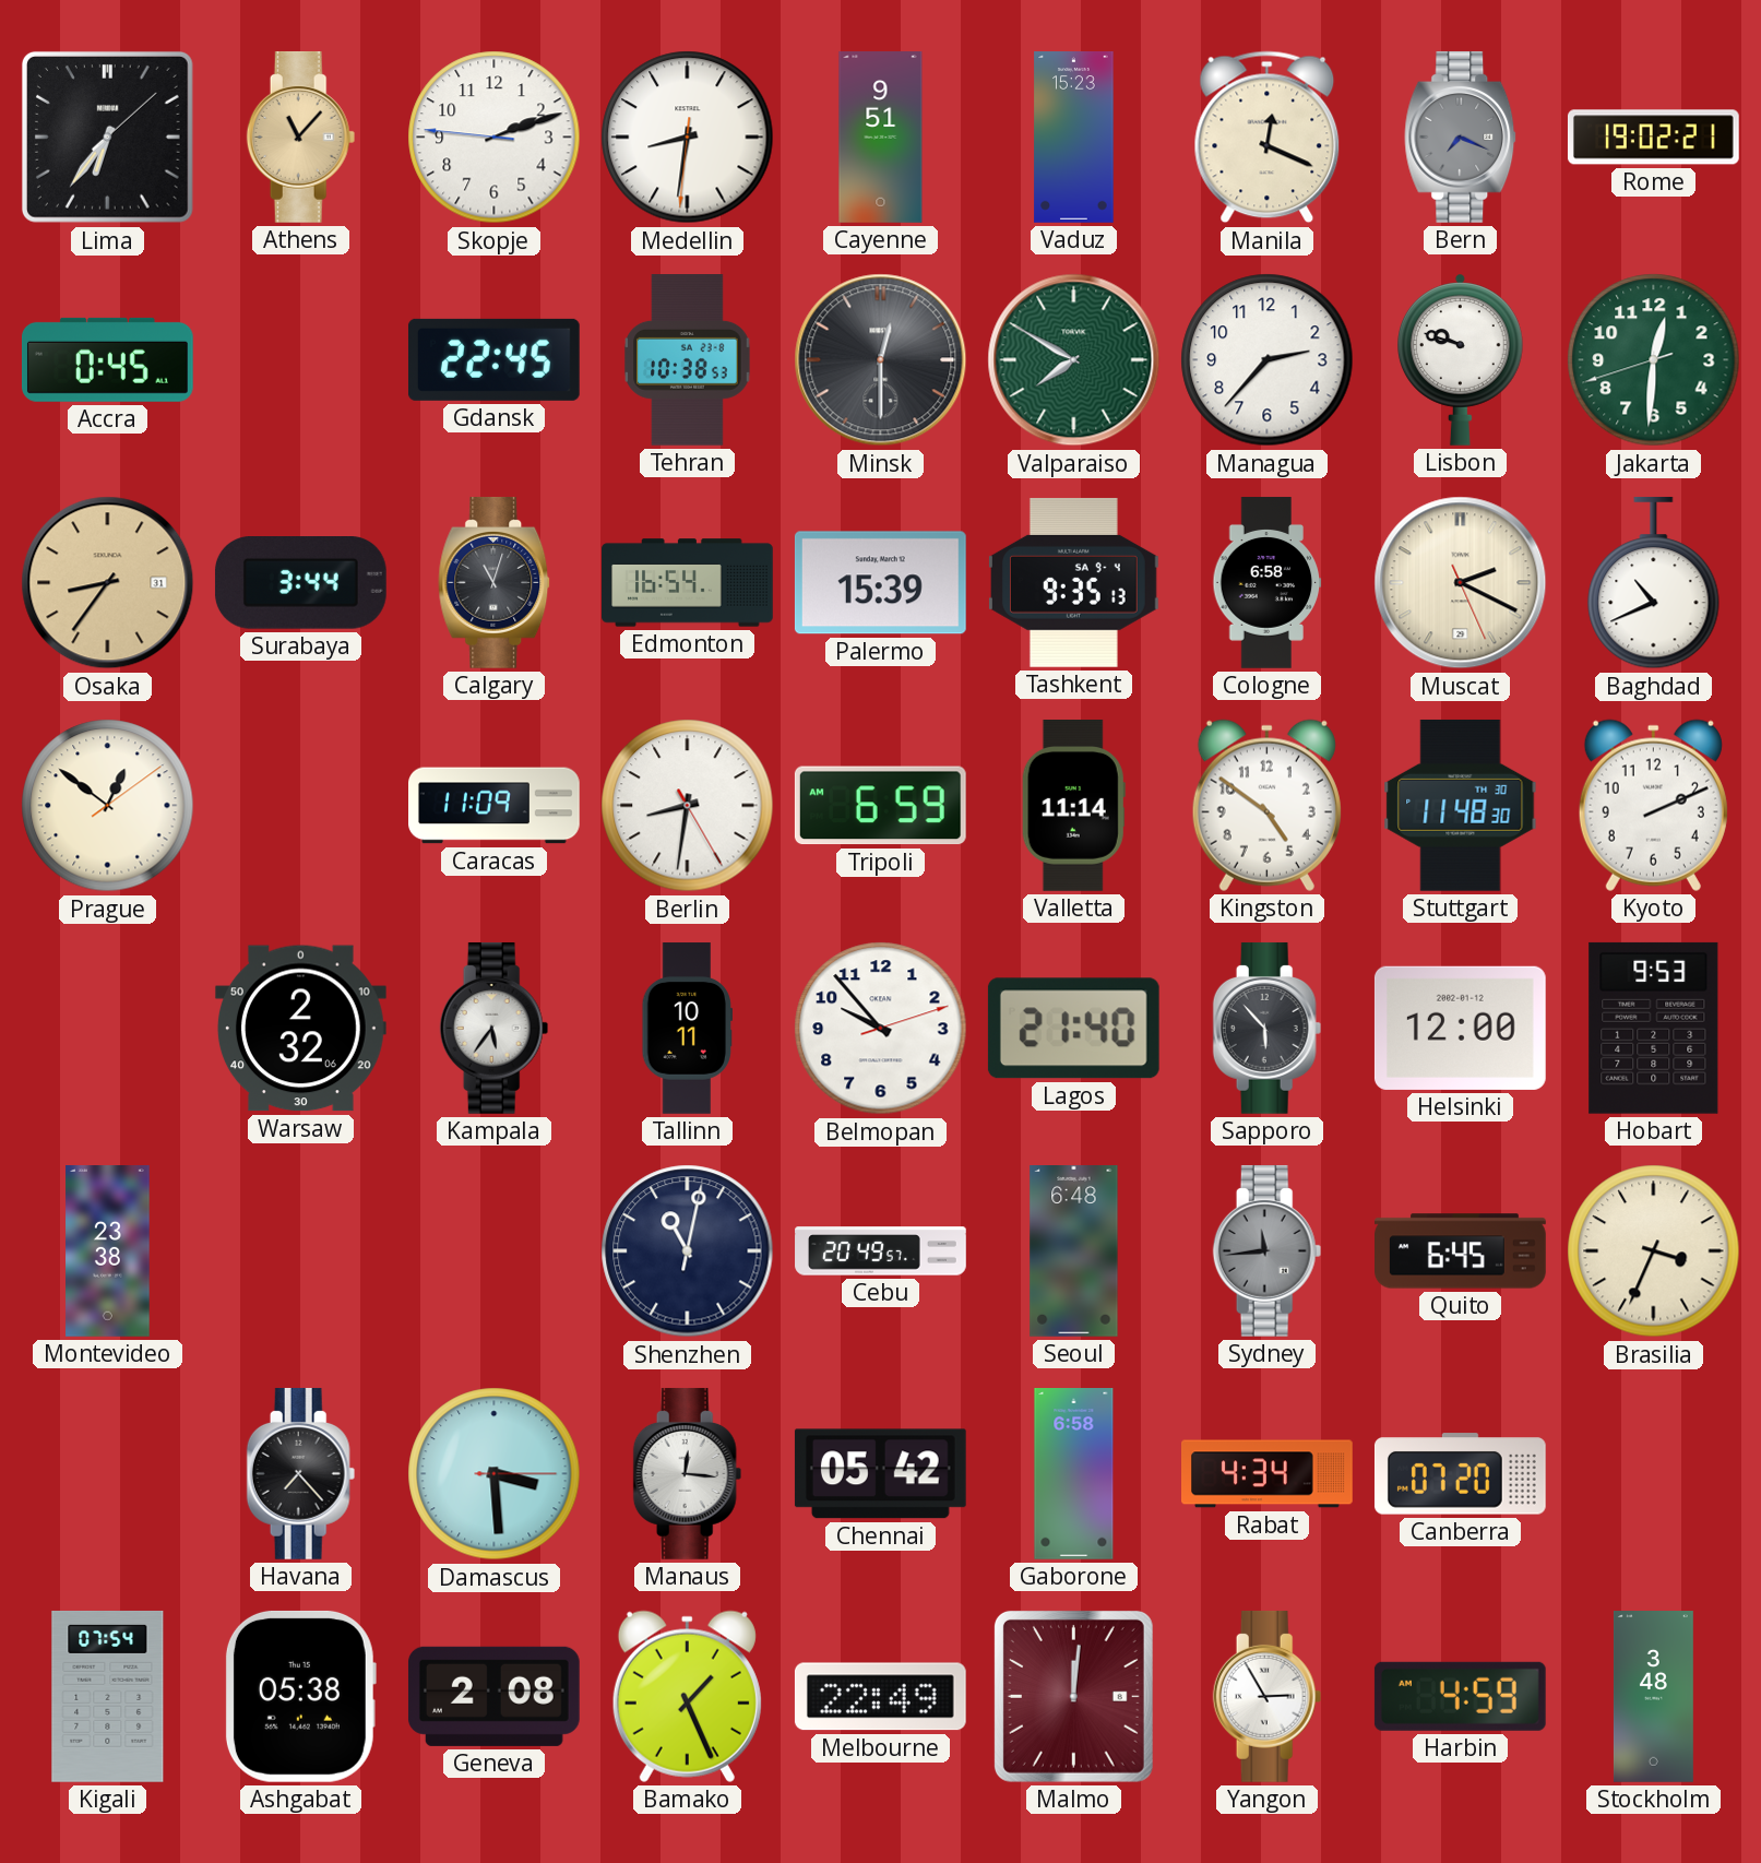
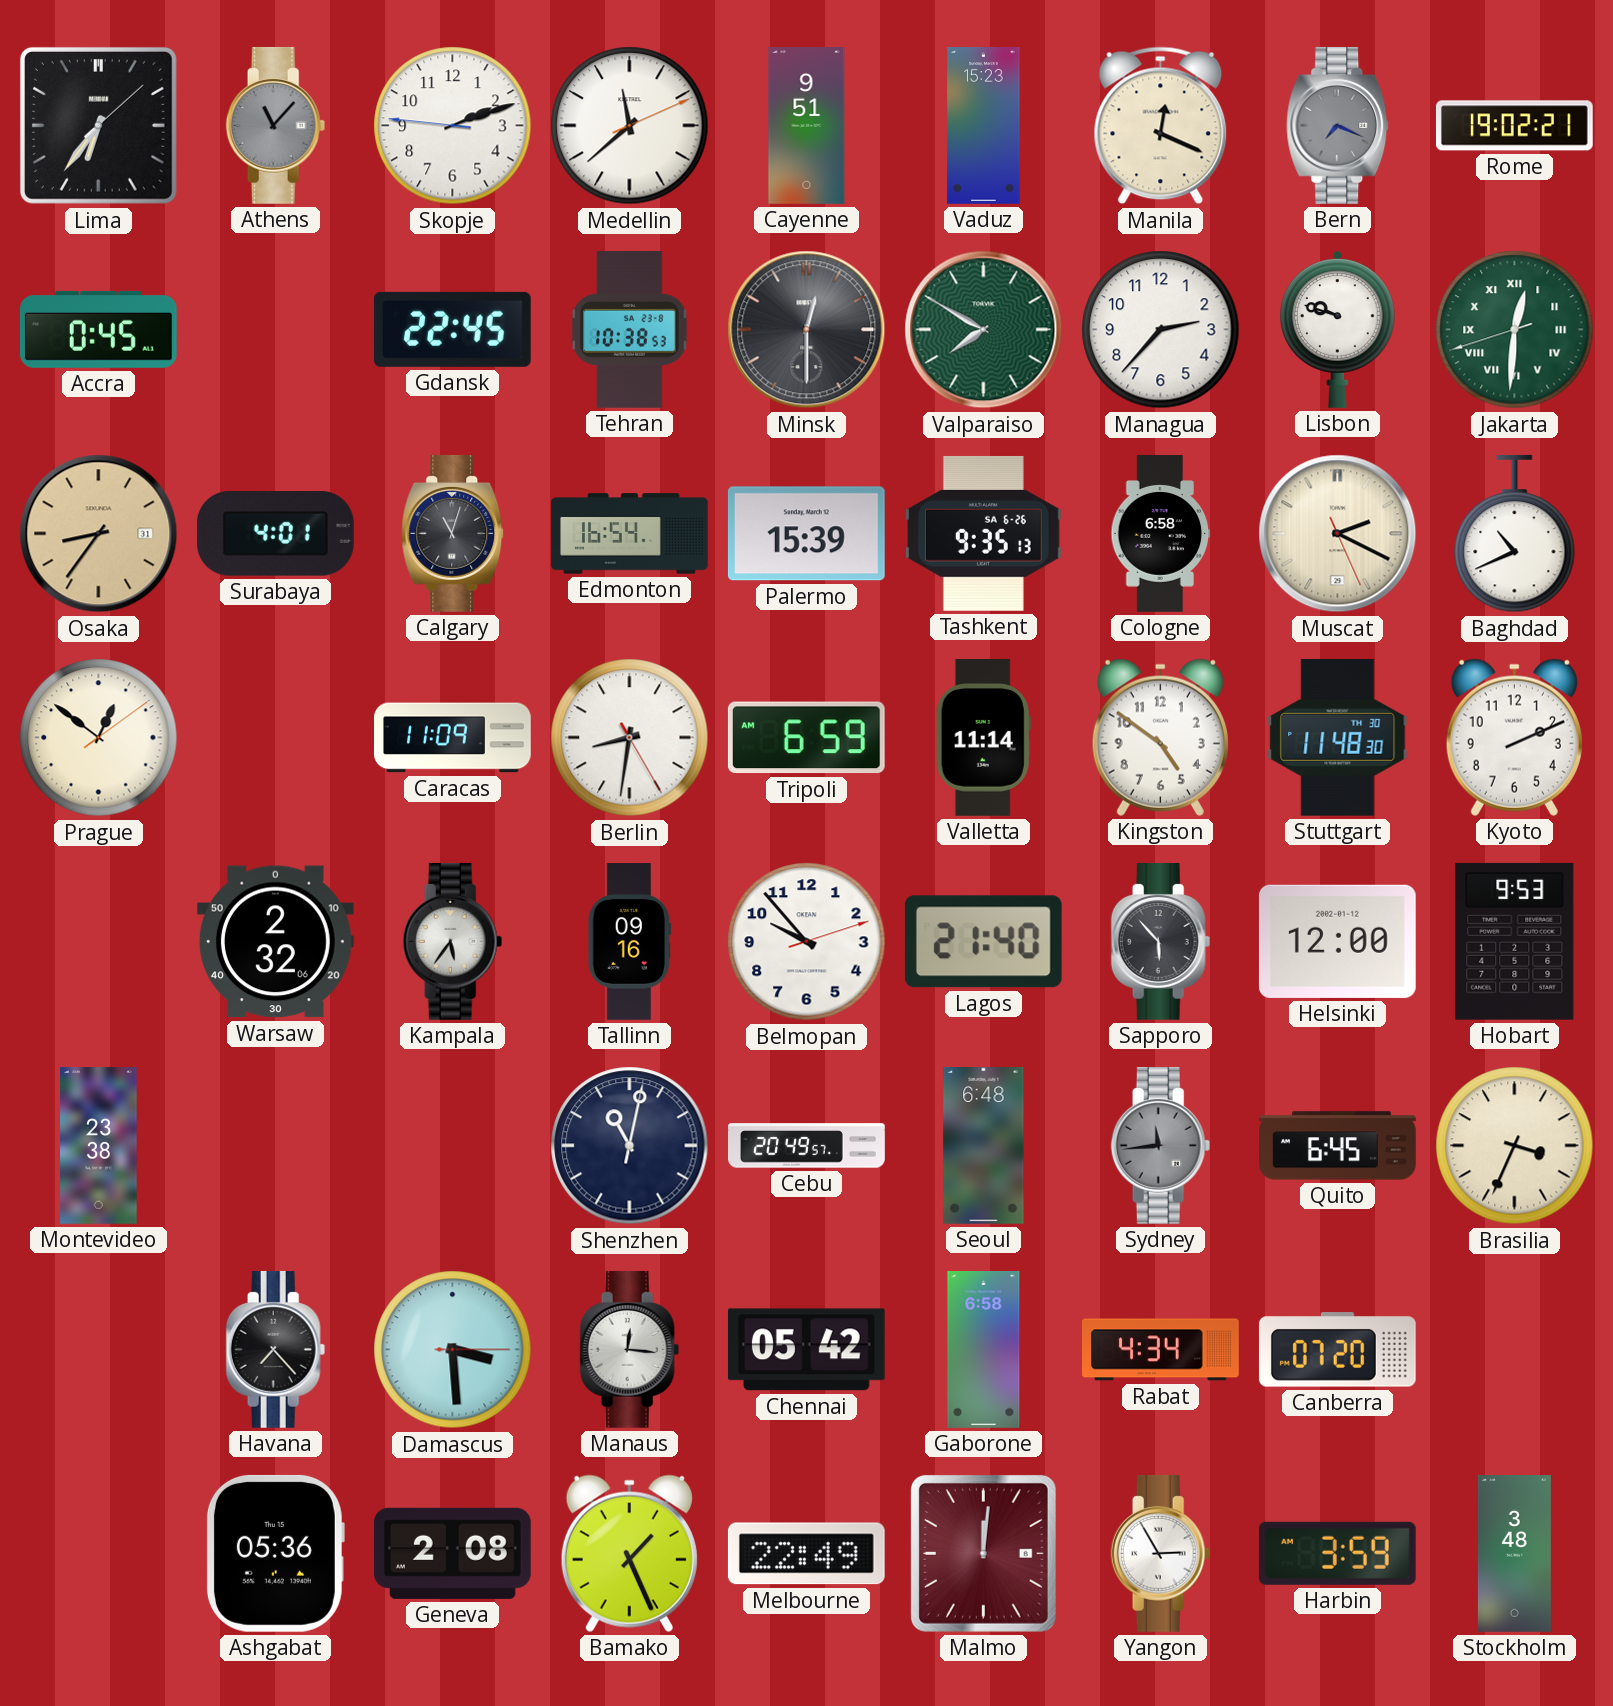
Athens dial: champagne -> grey
Medellin: 8:31 -> 11:38
Jakarta numerals: Arabic -> Roman
Surabaya: 3:44 -> 4:01
Tashkent date: SA 9-4 -> SA 6-26
Tallinn: 10:11 -> 09:16
Kigali: 07:54 -> none
Ashgabat: 05:38 -> 05:36
Harbin: 4:59 -> 3:59
